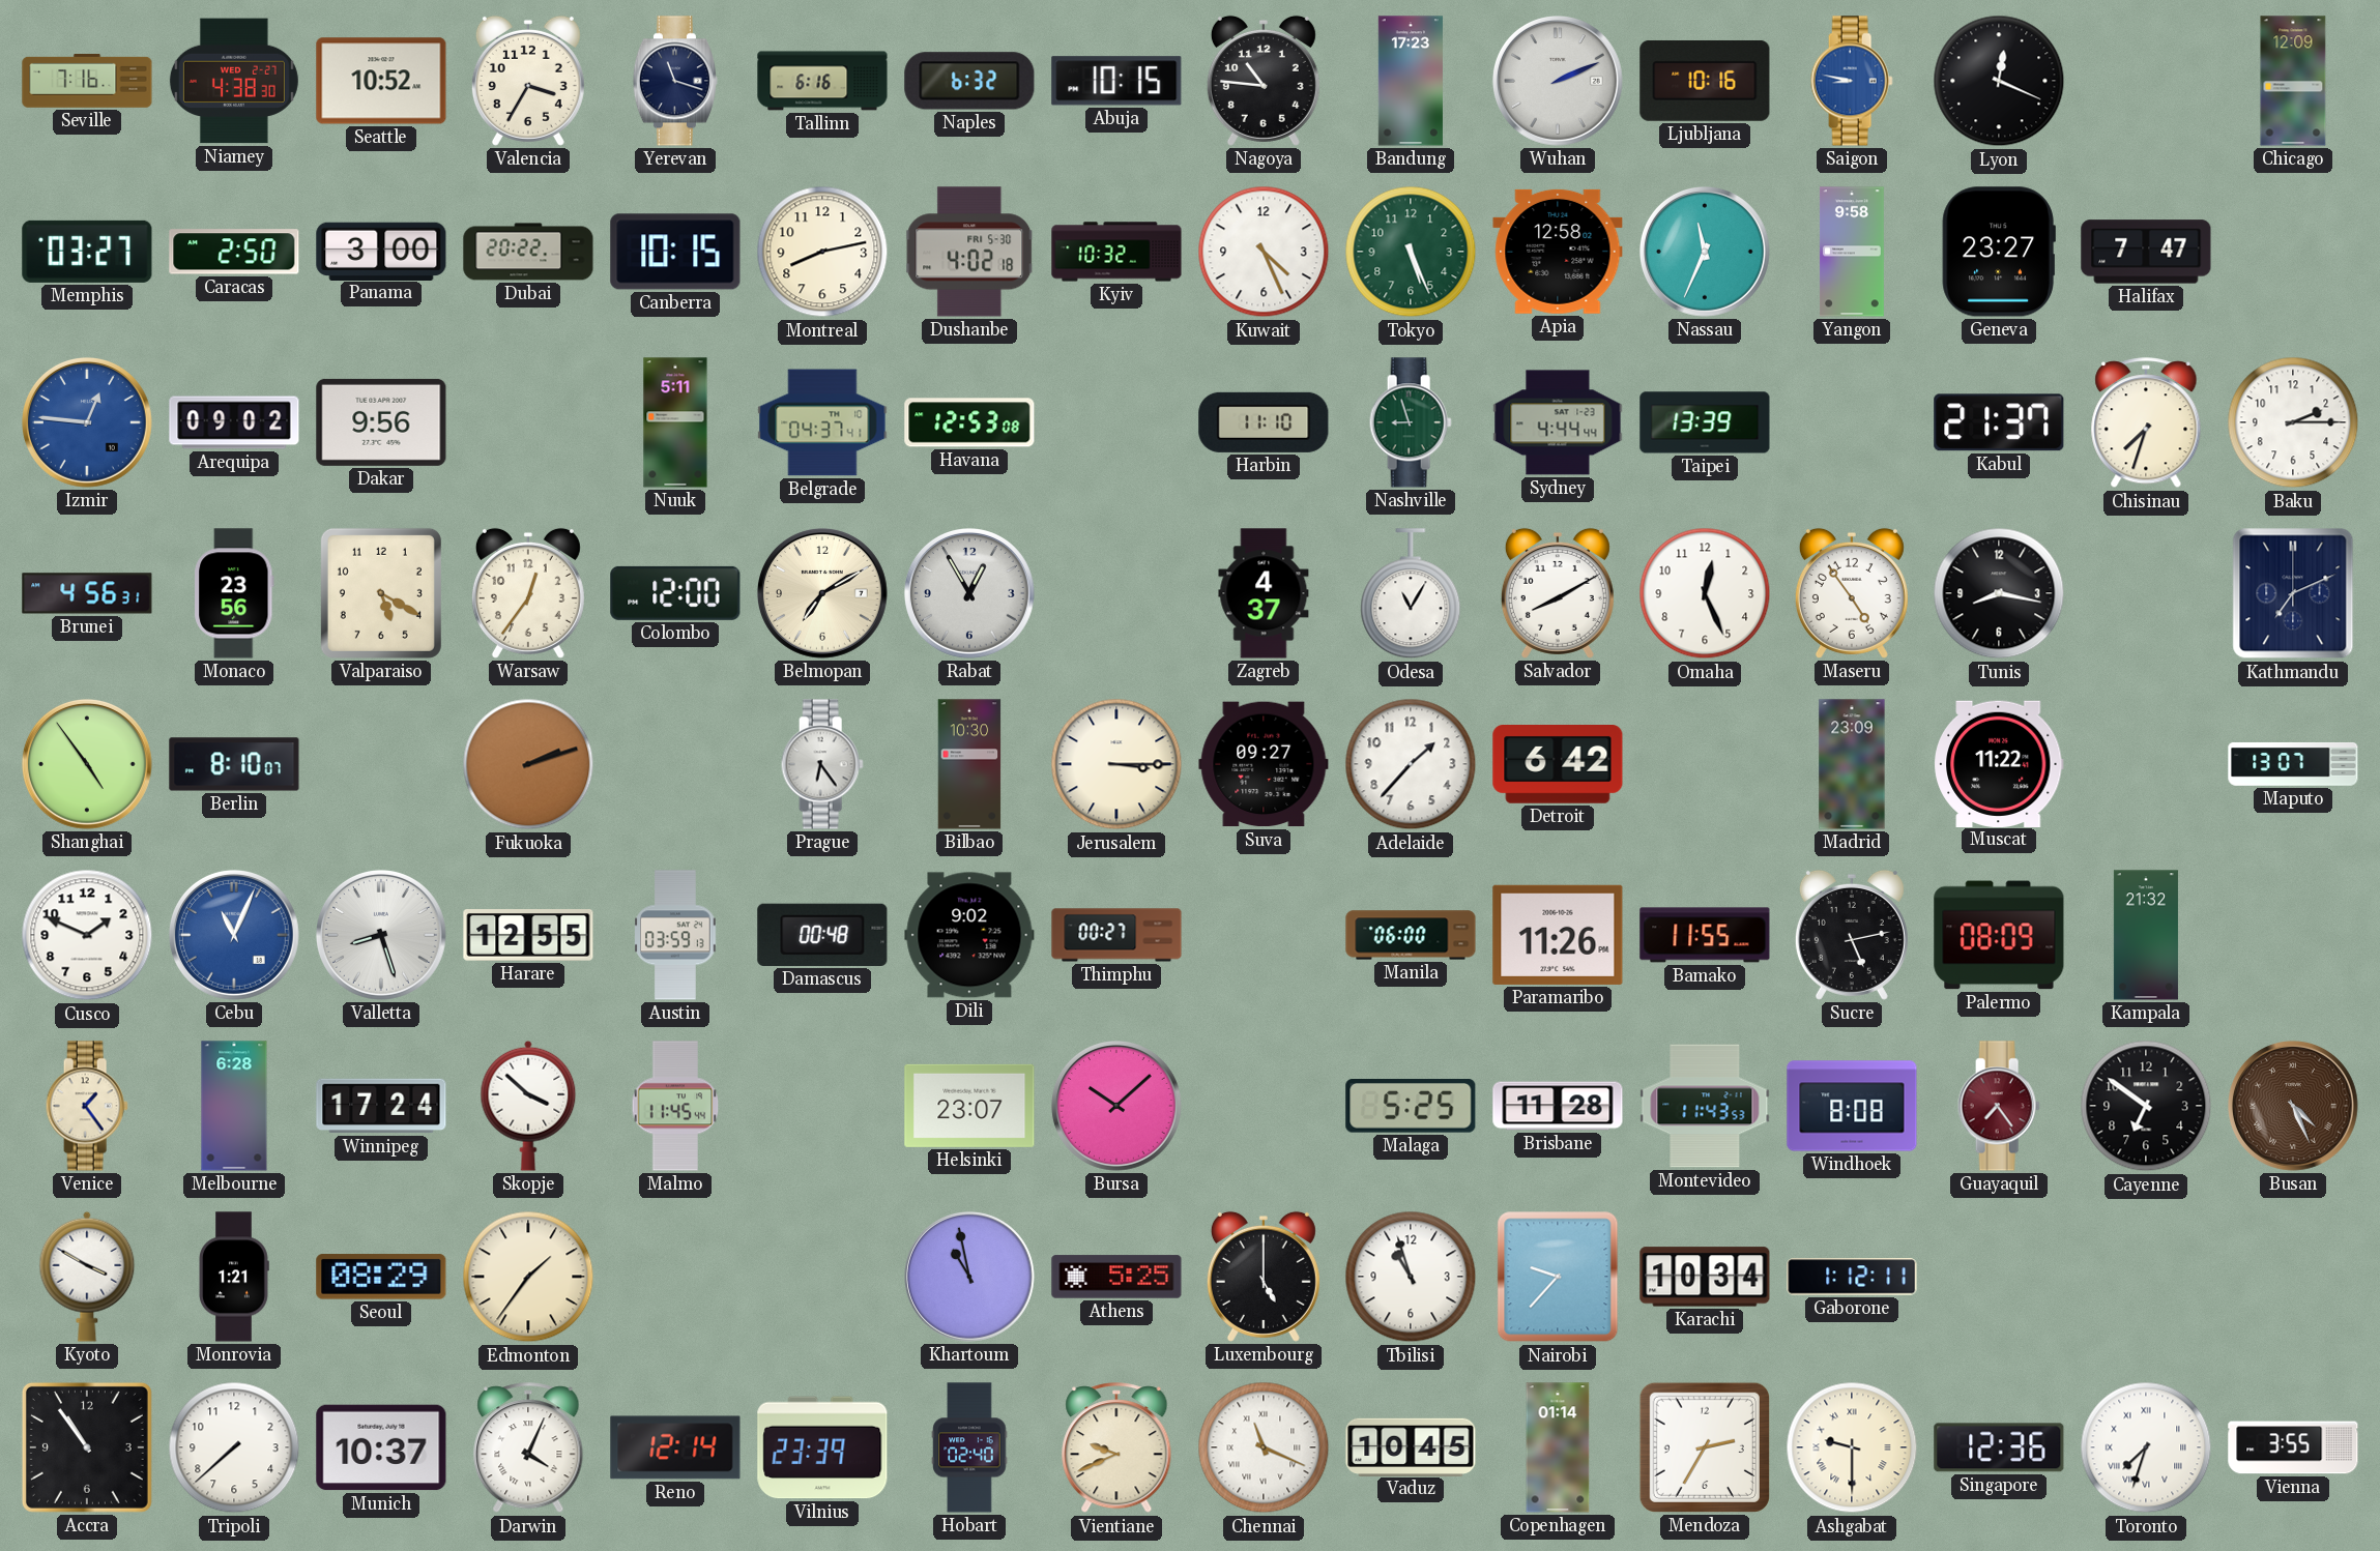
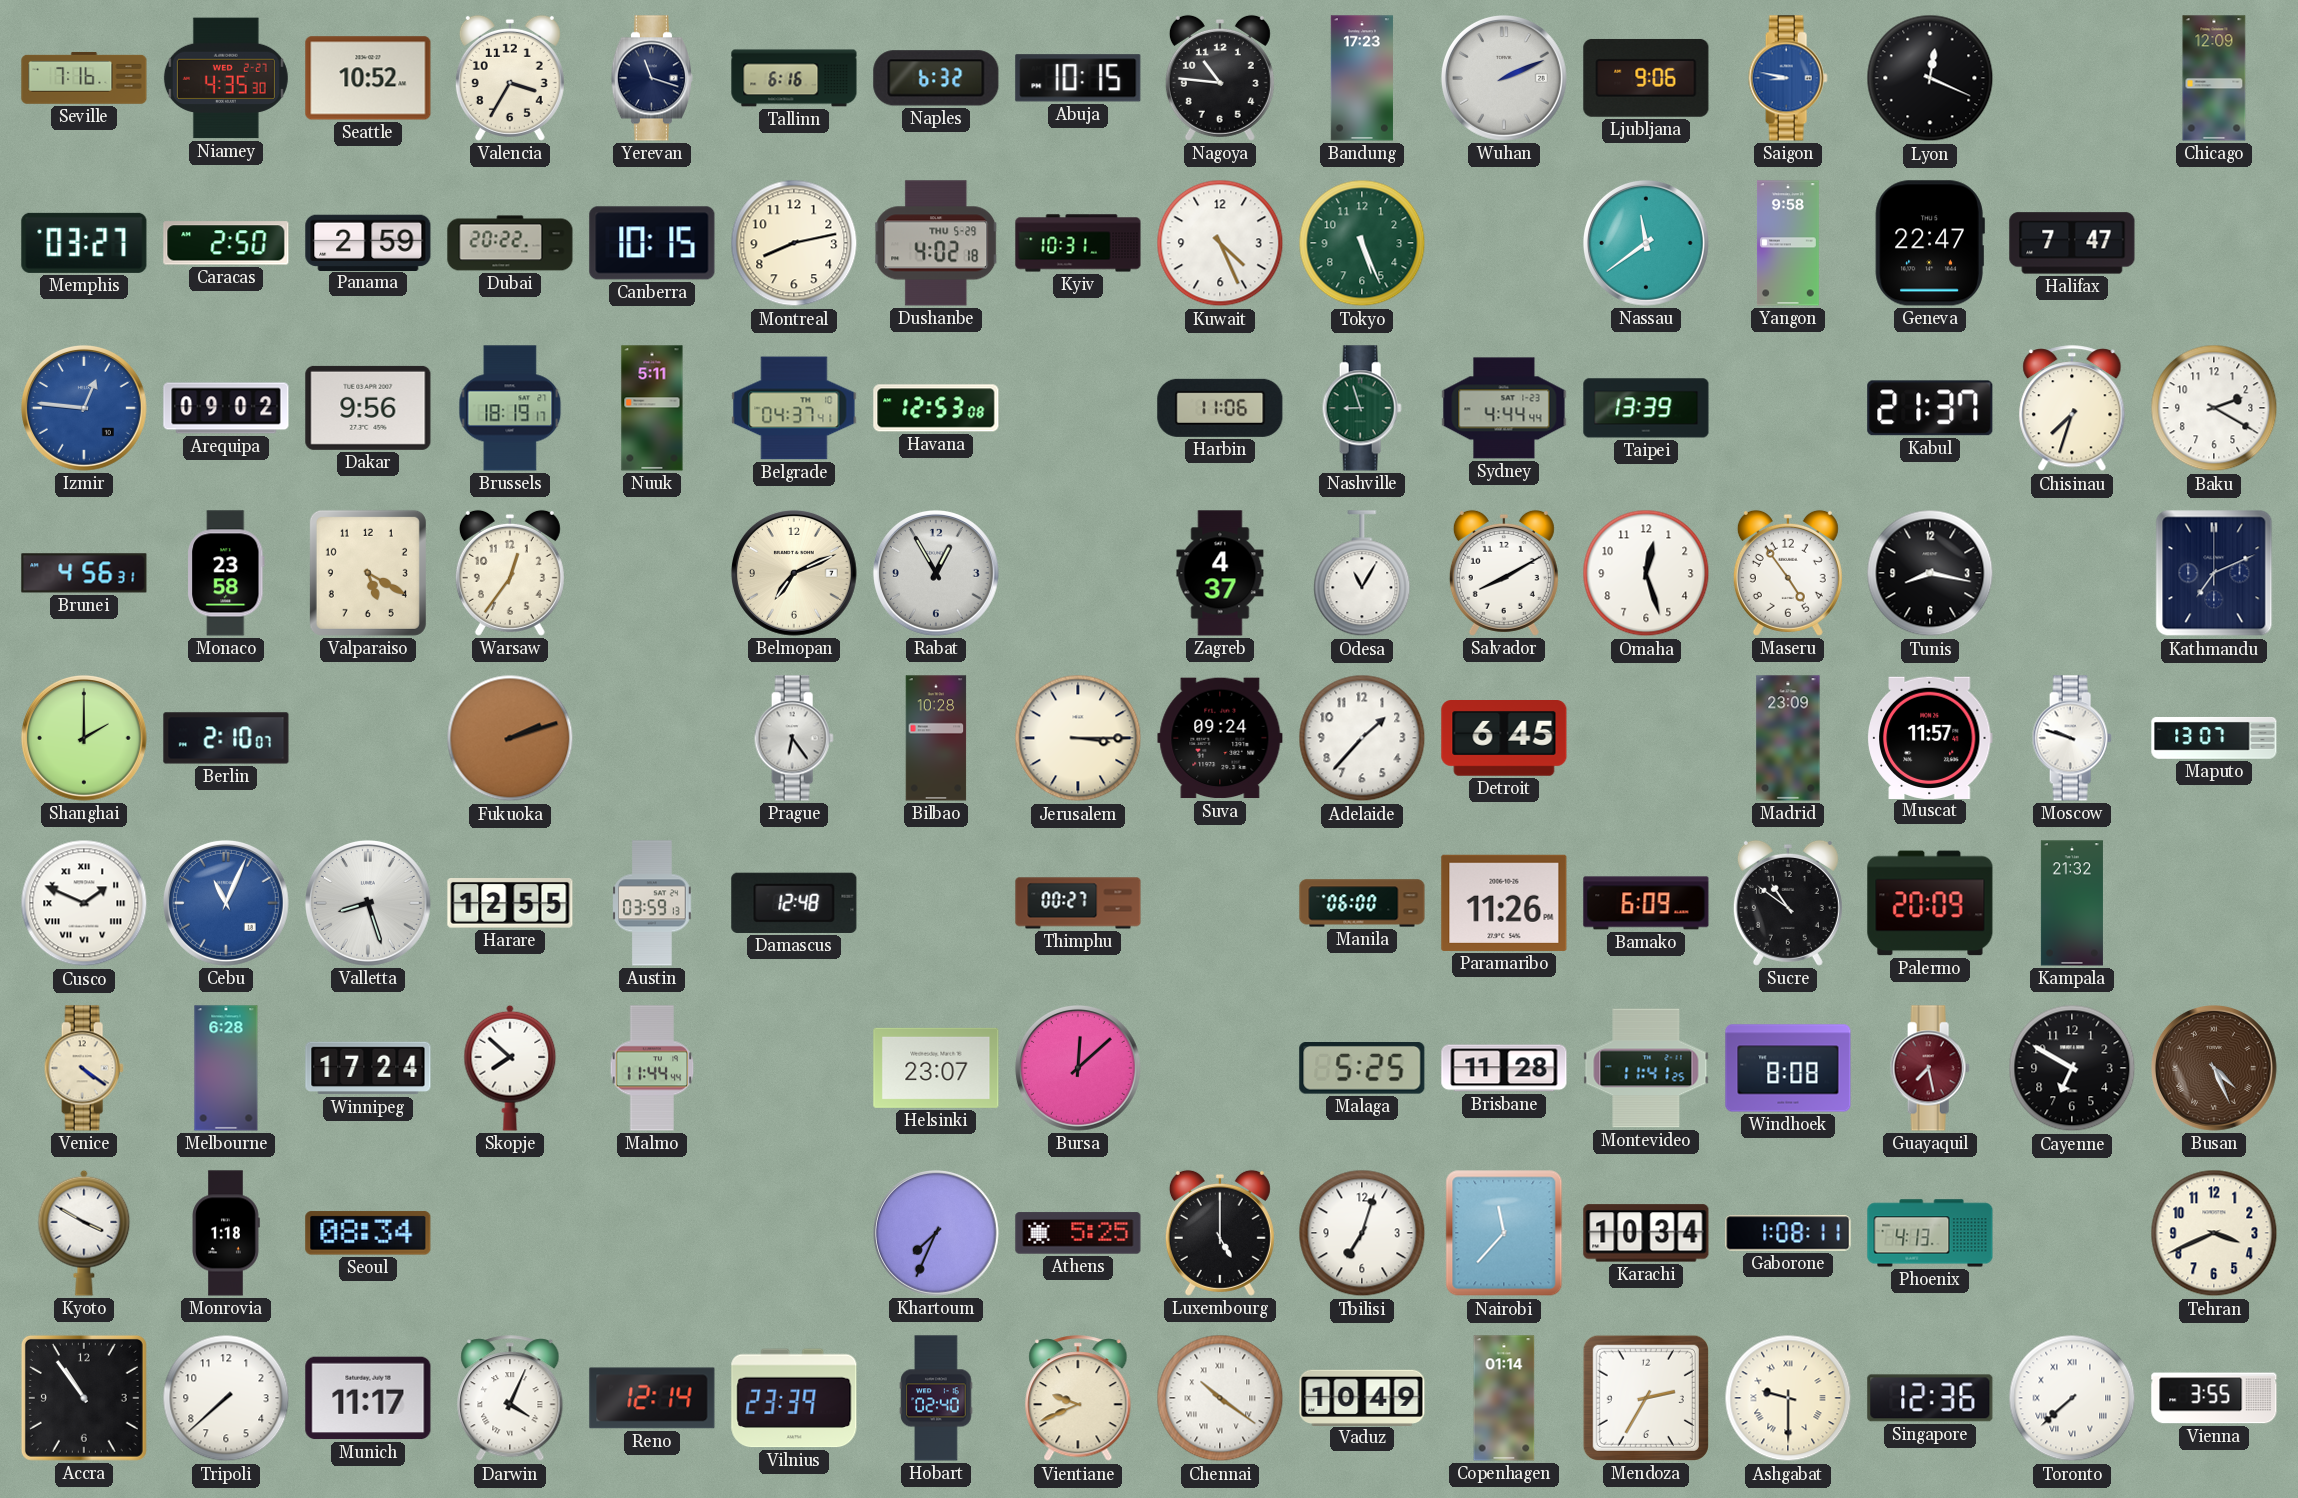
Niamey: 4:38 -> 4:35
Ljubljana: 10:16 -> 9:06
Panama: 3:00 -> 2:59
Dushanbe date: FRI 5-30 -> THU 5-29
Kyiv: 10:32 -> 10:31
Apia: 12:58 -> none
Nassau: 11:34 -> 11:39
Geneva: 23:27 -> 22:47
Brussels: none -> 18:19
Harbin: 11:10 -> 11:06
Baku: 2:15 -> 2:20
Monaco: 23:56 -> 23:58
Colombo: 12:00 -> none
Belmopan: 7:10 -> 7:11
Omaha: 12:26 -> 12:27
Shanghai: 4:54 -> 2:00
Berlin: 8:10 -> 2:10
Bilbao: 10:30 -> 10:28
Suva: 09:27 -> 09:24
Detroit: 6:42 -> 6:45
Muscat: 11:22 -> 11:57
Moscow: none -> 9:48
Cusco numerals: Arabic -> Roman
Damascus: 00:48 -> 12:48
Dili: 9:02 -> none
Bamako: 11:55 -> 6:09
Sucre: 5:13 -> 10:51
Palermo: 08:09 -> 20:09
Venice: 1:24 -> 4:21
Skopje: 3:52 -> 7:52
Malmo: 11:45 -> 11:44
Bursa: 10:08 -> 12:08
Montevideo: 11:43 -> 11:41
Guayaquil: 7:24 -> 7:28
Cayenne: 6:51 -> 6:50
Monrovia: 1:21 -> 1:18
Seoul: 08:29 -> 08:34
Edmonton: 1:36 -> none
Khartoum: 10:58 -> 7:34
Tbilisi: 10:57 -> 7:03
Nairobi: 9:37 -> 11:37
Gaborone: 1:12 -> 1:08
Phoenix: none -> 4:13
Tehran: none -> 3:41
Munich: 10:37 -> 11:17
Chennai: 11:19 -> 10:21
Vaduz: 10:45 -> 10:49
Toronto: 7:33 -> 7:38
